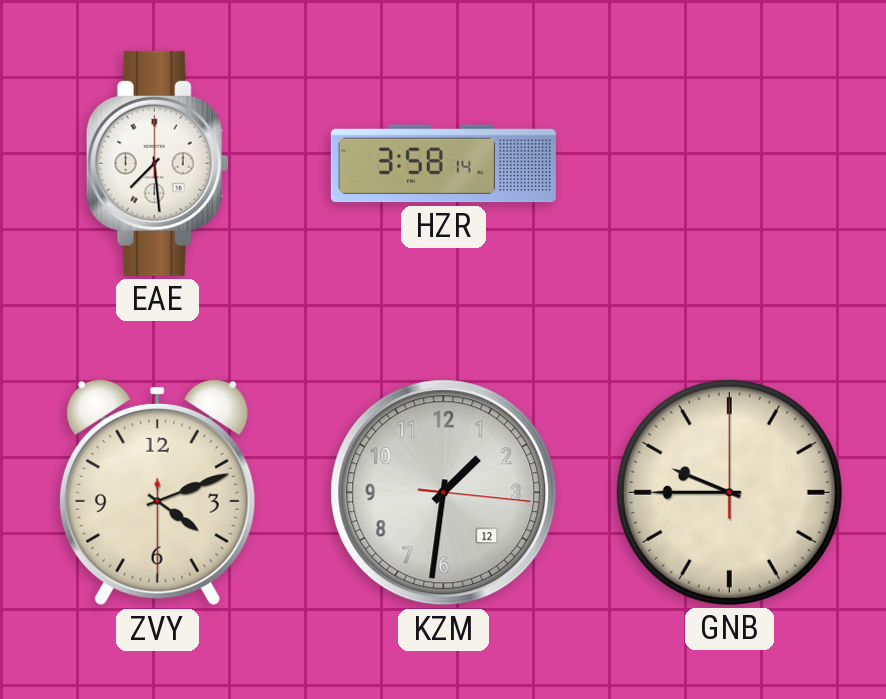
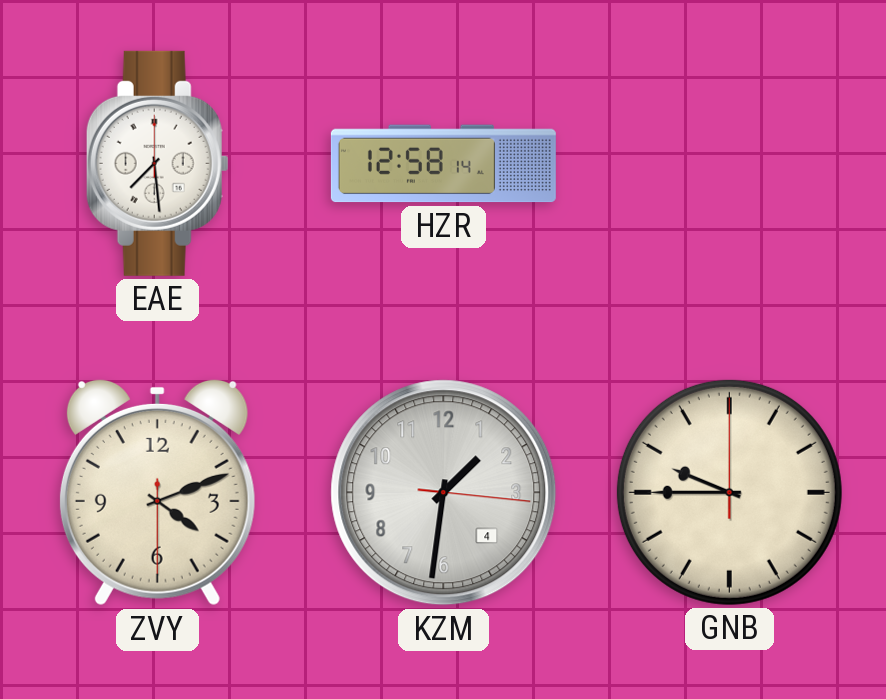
HZR: 3:58 -> 12:58
KZM date: 12 -> 4
